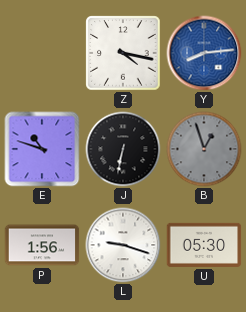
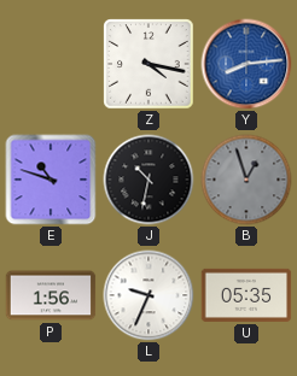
J: 6:32 -> 10:32
L: 9:18 -> 9:34
U: 05:30 -> 05:35
